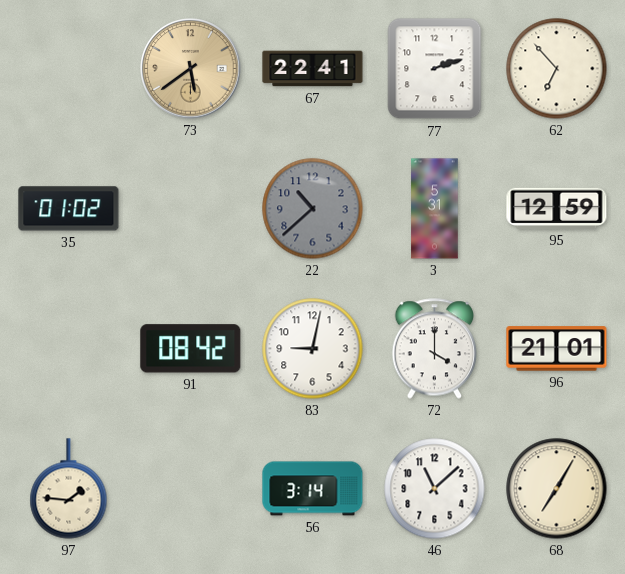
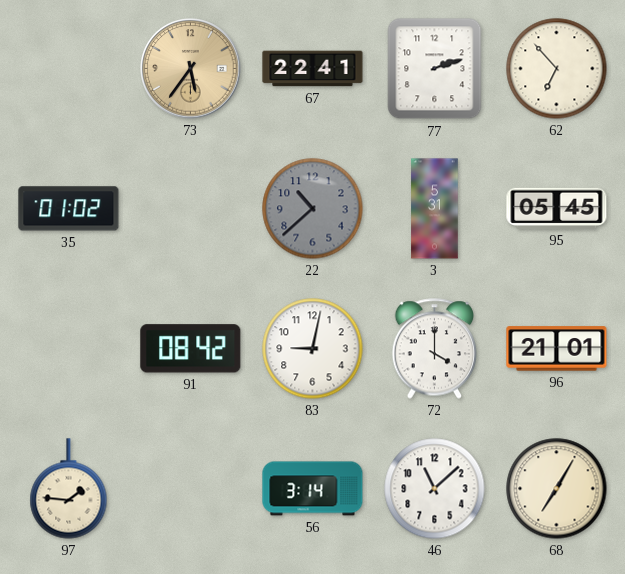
73: 5:39 -> 5:36
95: 12:59 -> 05:45
